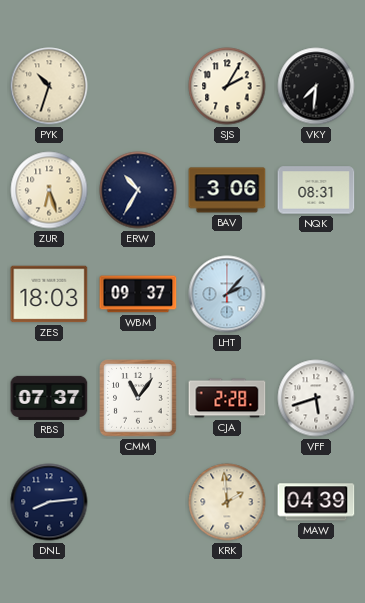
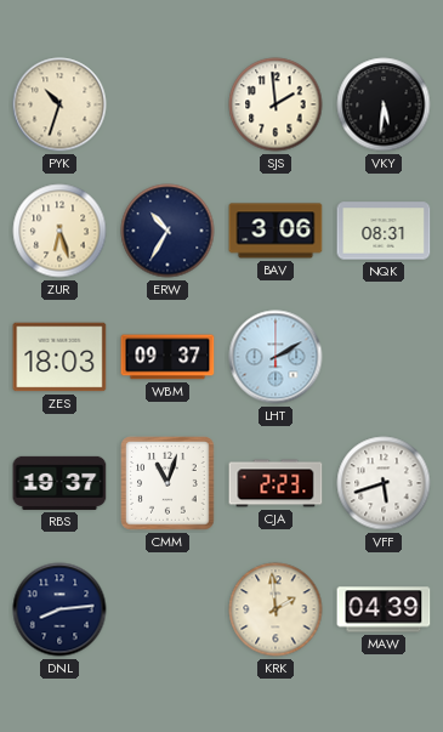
SJS: 2:05 -> 1:59
VKY: 7:31 -> 5:31
LHT: 2:07 -> 2:10
RBS: 07:37 -> 19:37
CMM: 11:06 -> 11:03
CJA: 2:28 -> 2:23
